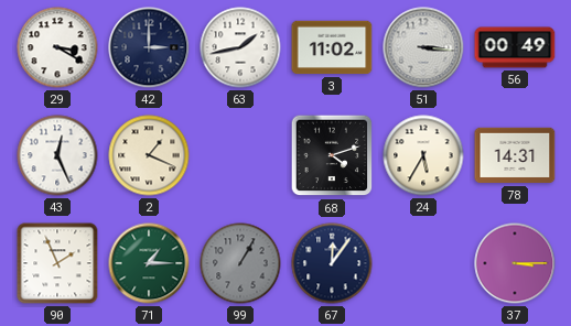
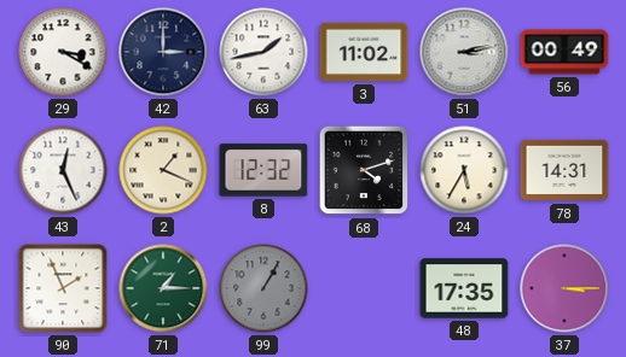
51: 3:16 -> 3:13
8: none -> 12:32
67: 12:06 -> none
48: none -> 17:35
